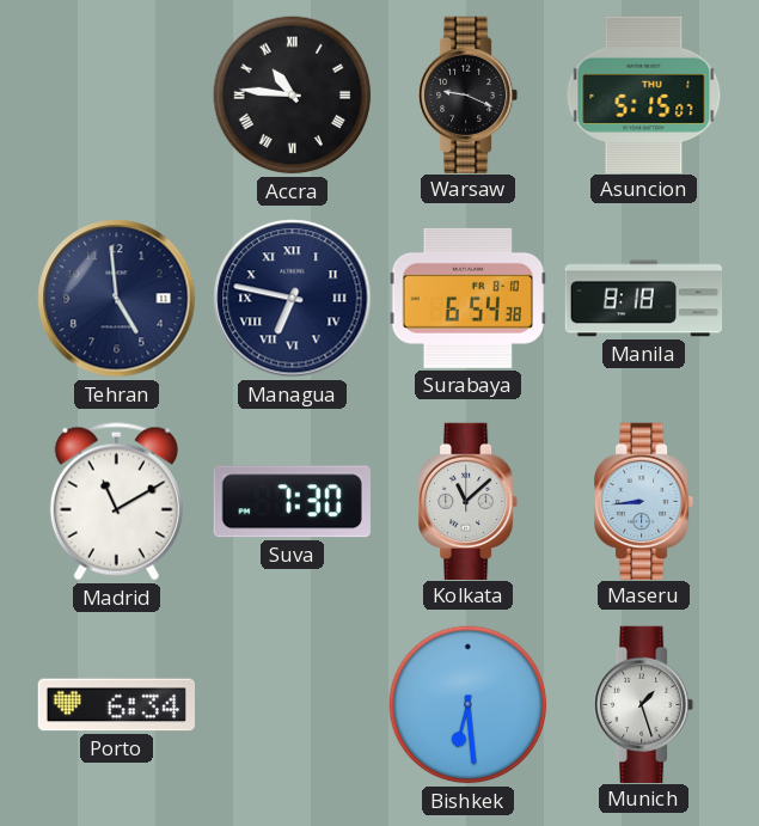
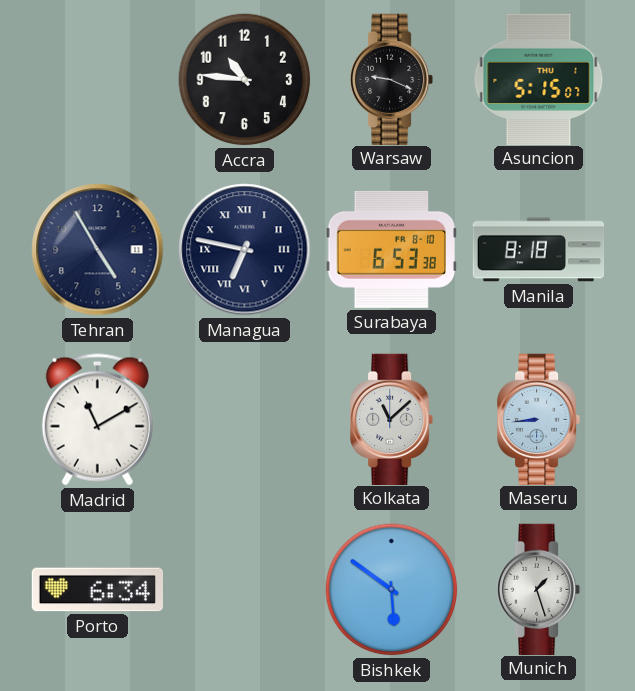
Accra numerals: Roman -> Arabic
Tehran: 4:59 -> 4:55
Surabaya: 6:54 -> 6:53
Suva: 7:30 -> none
Bishkek: 6:29 -> 5:51
